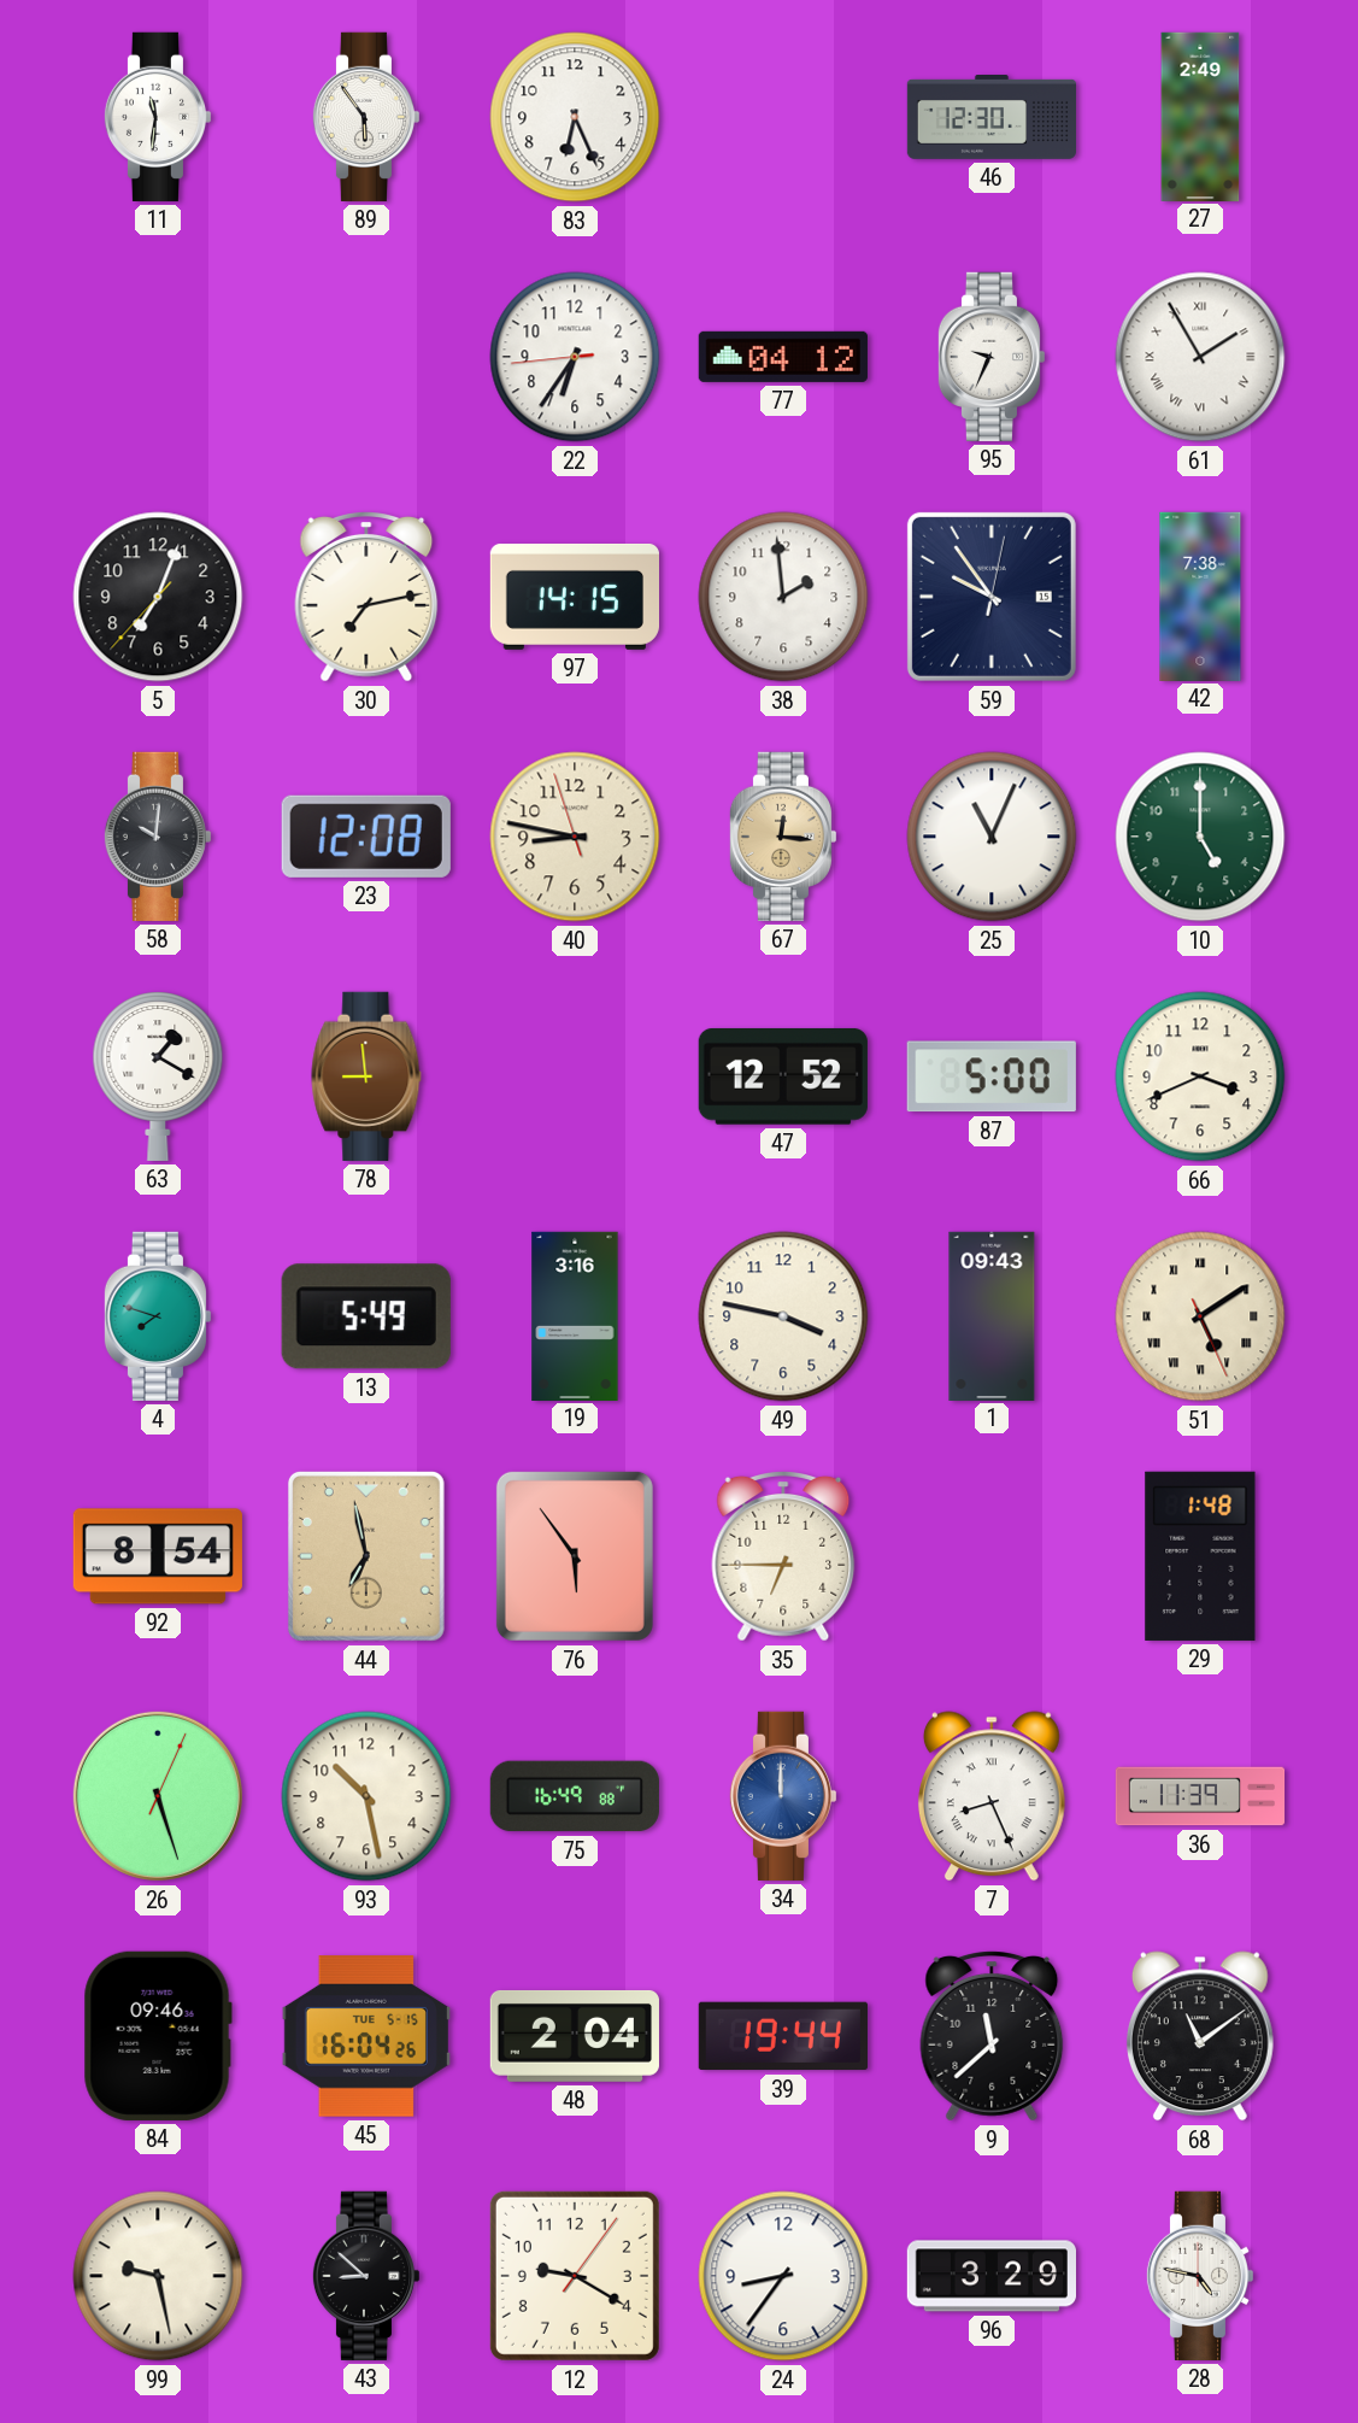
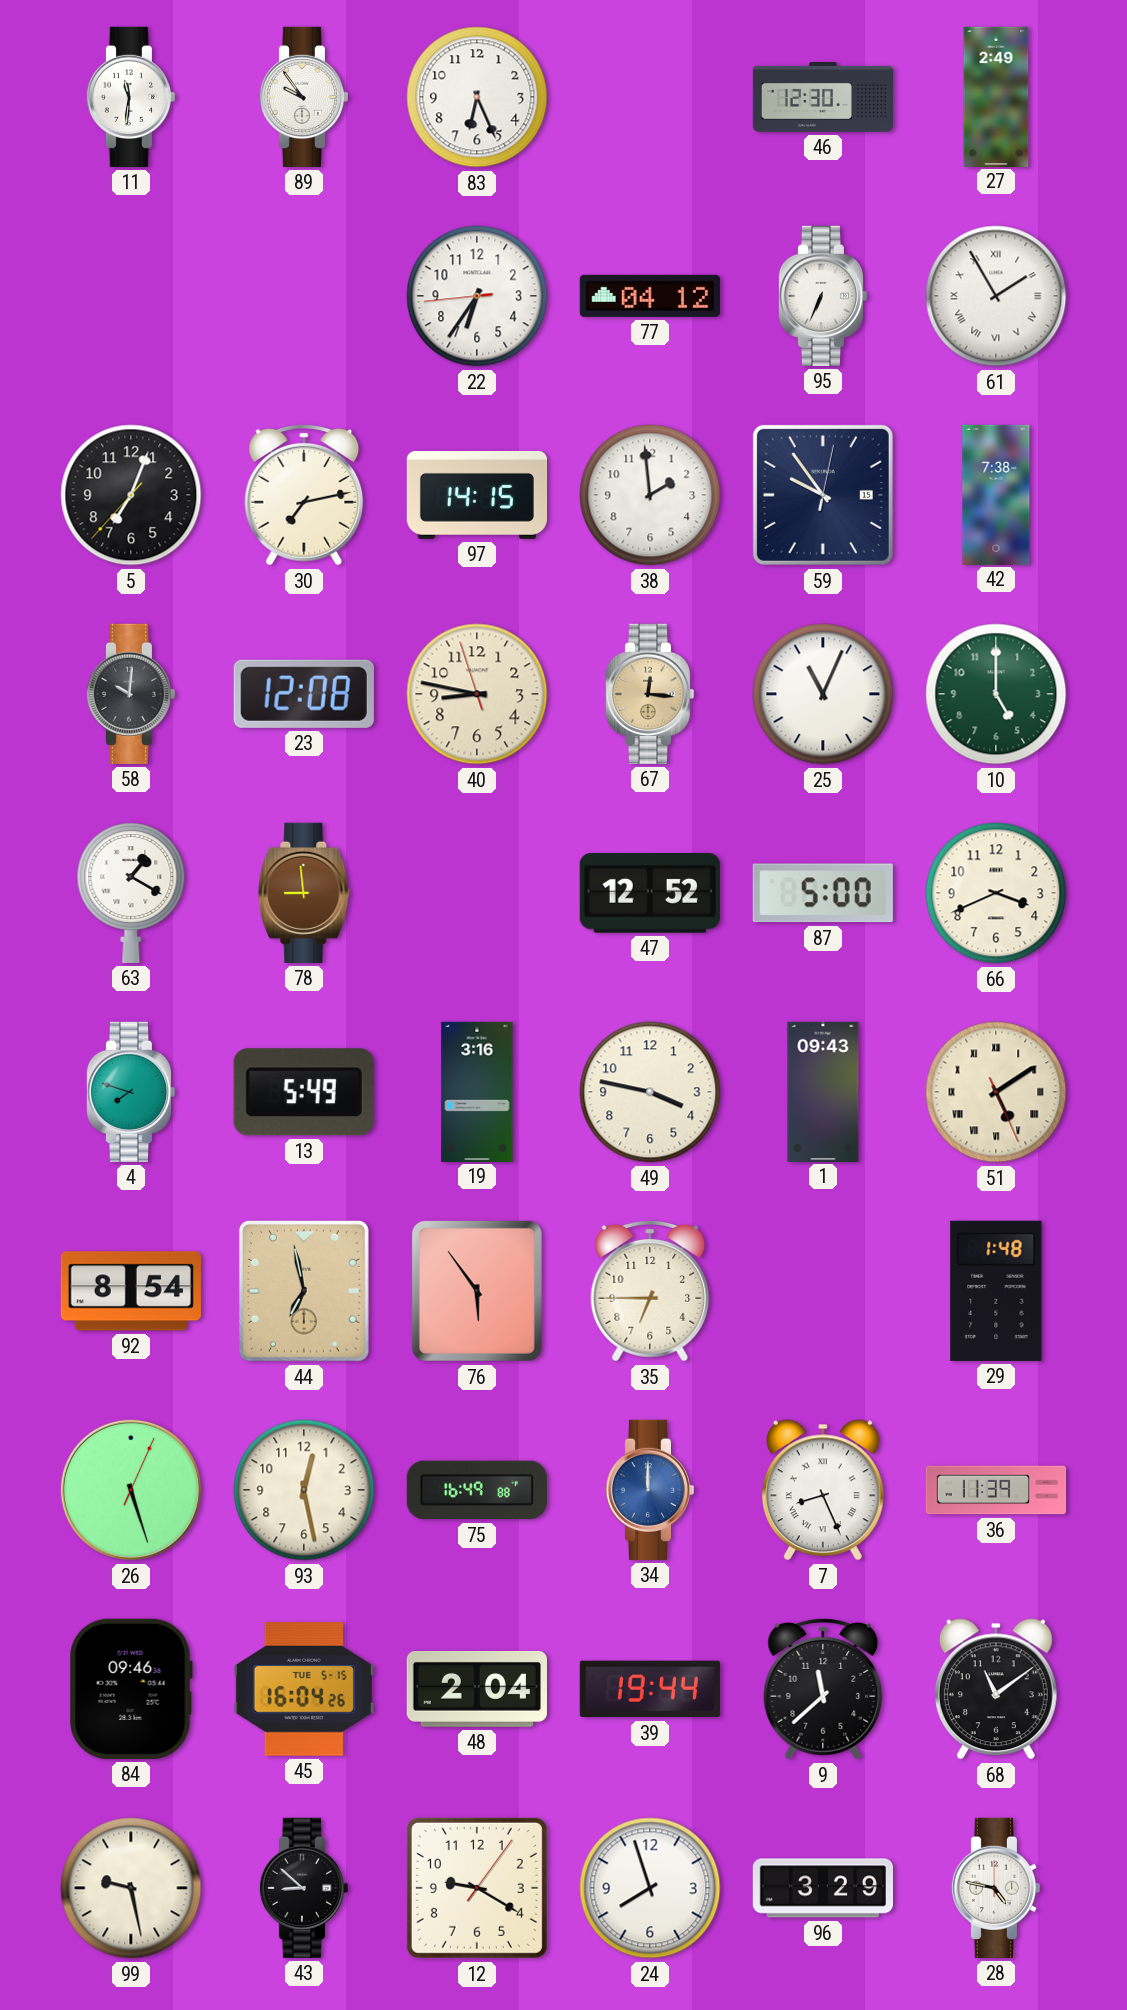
89: 5:54 -> 9:54
95: 9:34 -> 6:34
93: 10:28 -> 12:28
24: 8:36 -> 7:57
